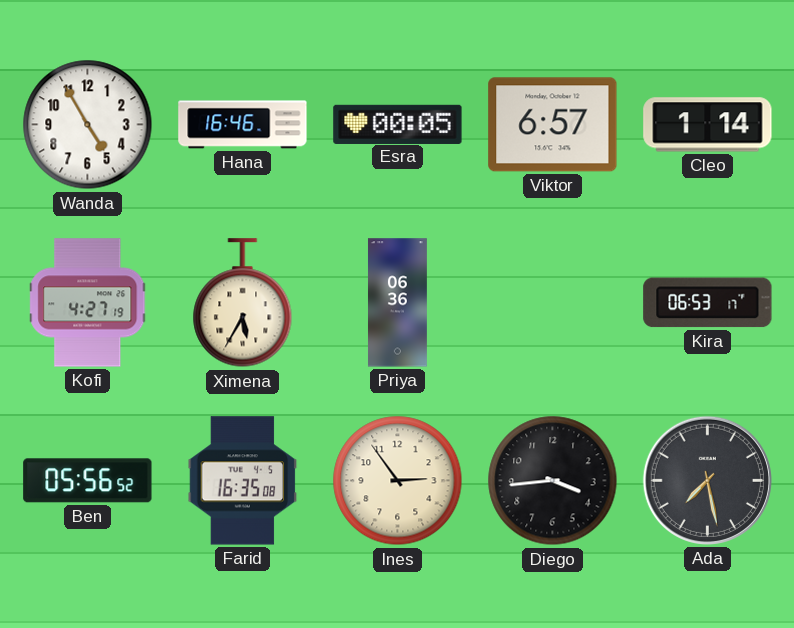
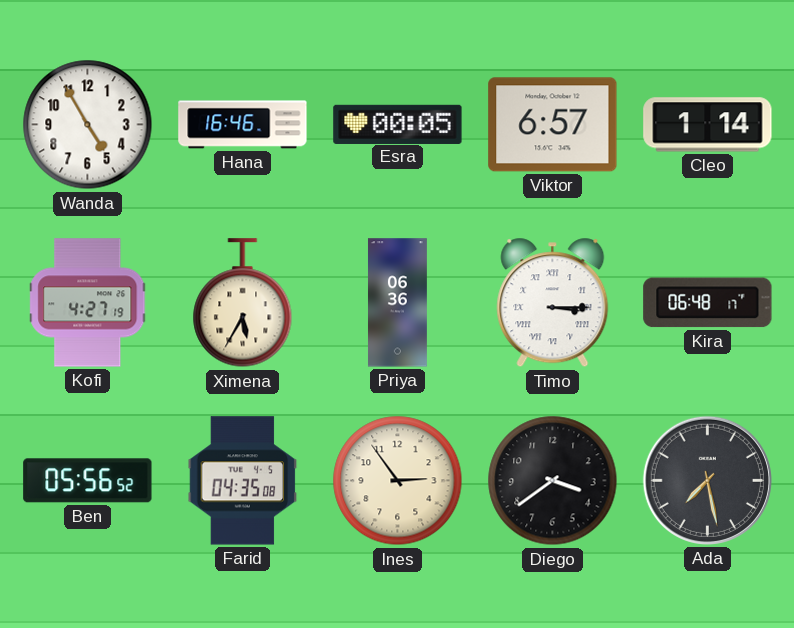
Timo: none -> 3:15
Kira: 06:53 -> 06:48
Farid: 16:35 -> 04:35
Diego: 3:44 -> 3:39
